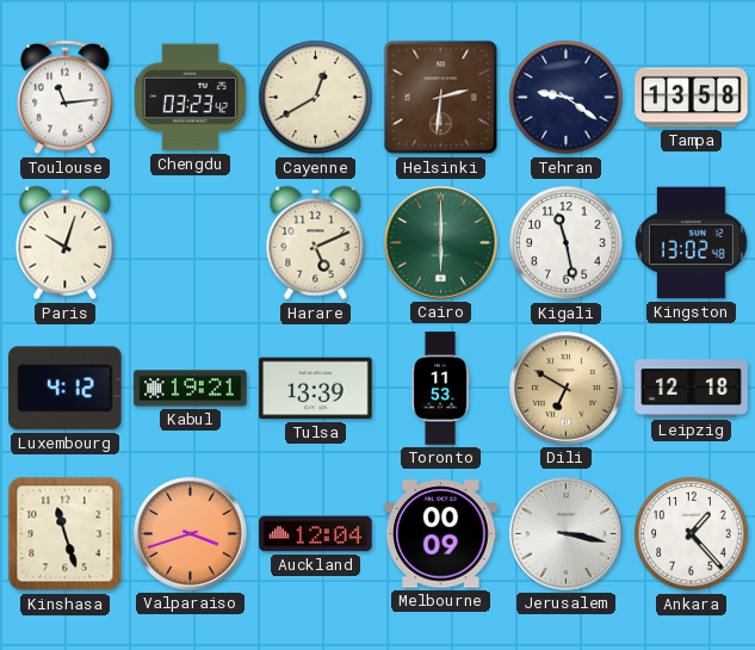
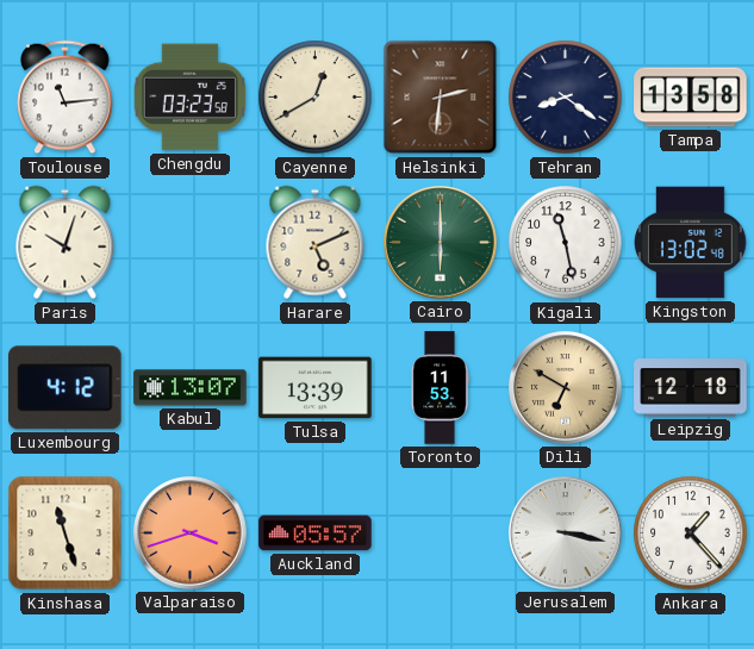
Chengdu: 03:23:42 -> 03:23:58
Tehran: 9:21 -> 8:21
Kabul: 19:21 -> 13:07
Auckland: 12:04 -> 05:57
Melbourne: 00:09 -> none
